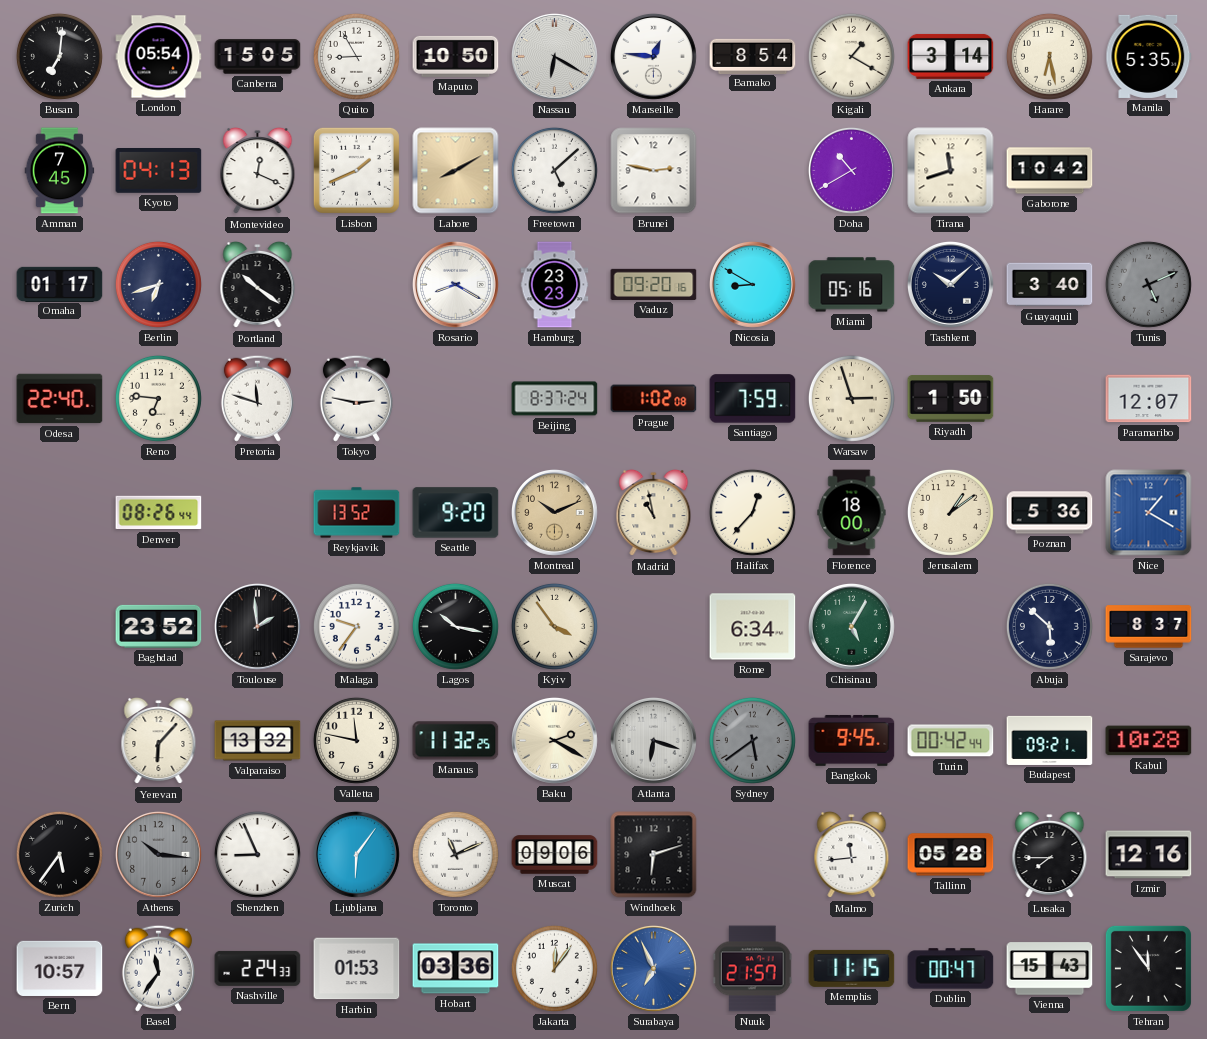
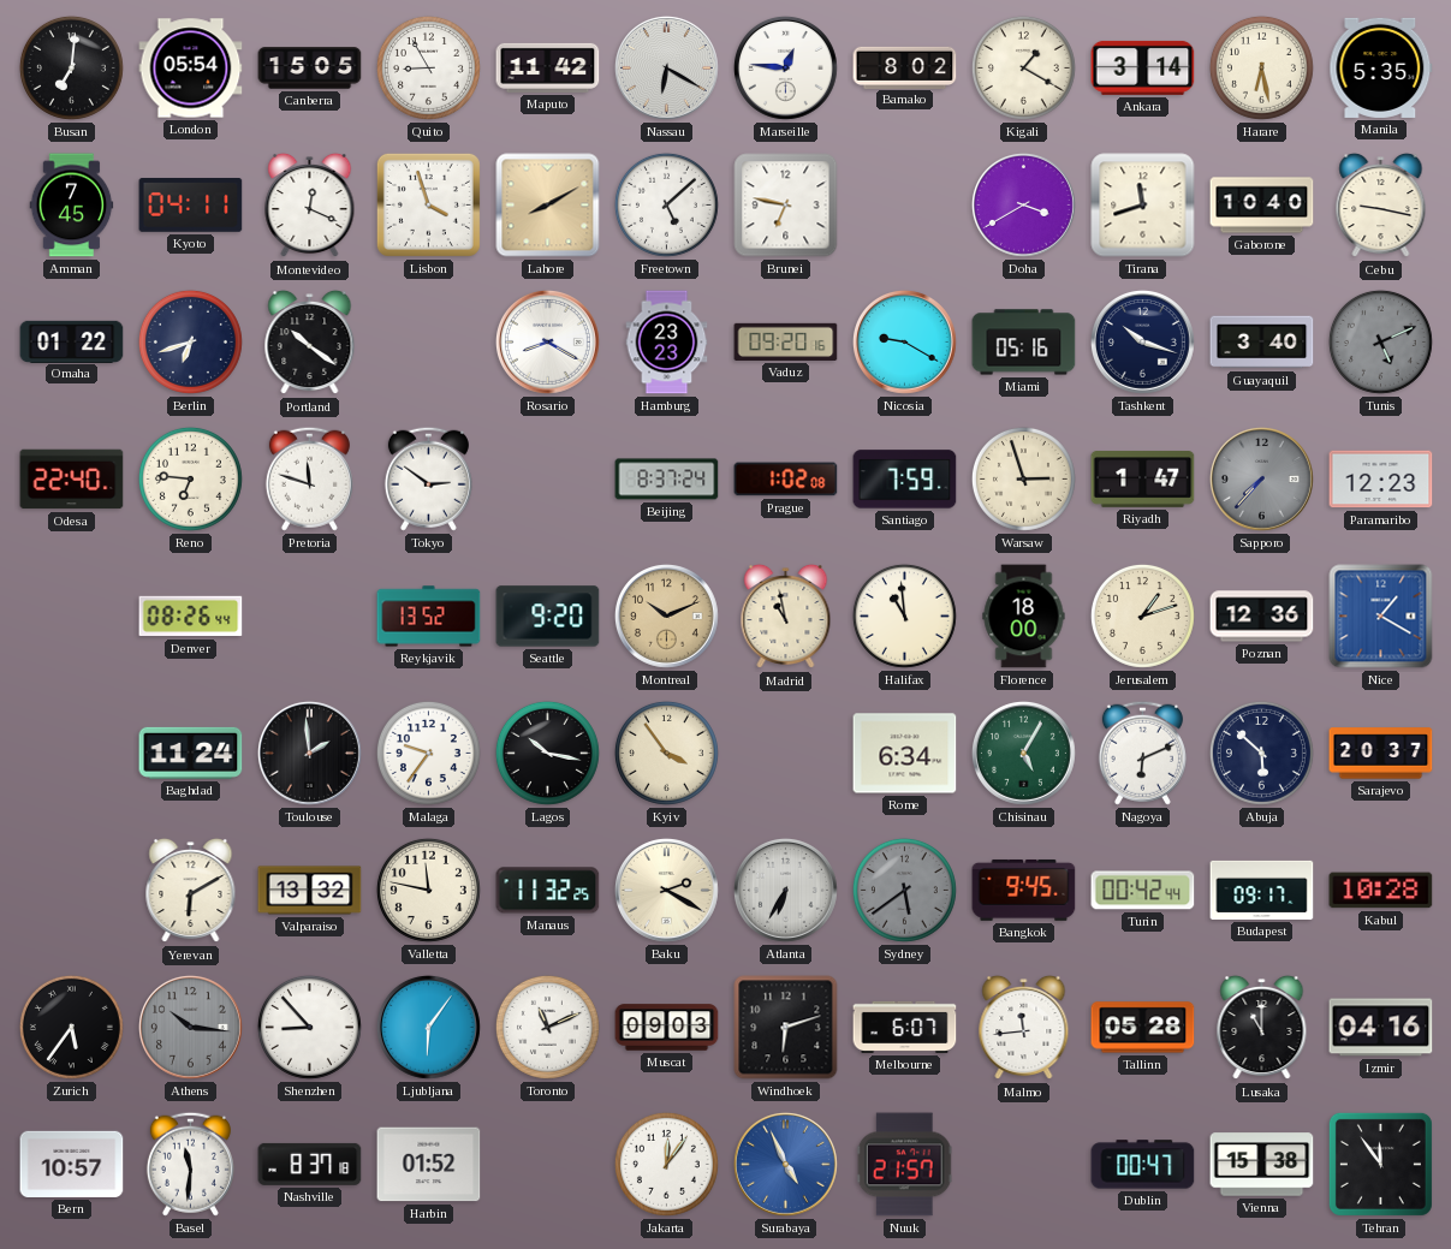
Maputo: 10:50 -> 11:42
Bamako: 8:54 -> 8:02
Kyoto: 04:13 -> 04:11
Lisbon: 1:41 -> 3:57
Brunei: 2:47 -> 6:47
Doha: 10:40 -> 3:40
Gaborone: 10:42 -> 10:40
Cebu: none -> 9:17
Omaha: 01:17 -> 01:22
Nicosia: 8:50 -> 9:20
Tashkent: 10:08 -> 10:18
Tokyo: 2:47 -> 2:51
Riyadh: 1:50 -> 1:47
Sapporo: none -> 7:37
Paramaribo: 12:07 -> 12:23
Halifax: 12:37 -> 10:59
Jerusalem: 1:09 -> 1:12
Poznan: 5:36 -> 12:36
Baghdad: 23:52 -> 11:24
Nagoya: none -> 6:11
Sarajevo: 8:37 -> 20:37
Yerevan: 6:07 -> 6:10
Atlanta: 6:18 -> 6:35
Budapest: 09:21 -> 09:17
Shenzhen: 8:56 -> 8:53
Muscat: 09:06 -> 09:03
Melbourne: none -> 6:07
Lusaka: 7:45 -> 11:00
Izmir: 12:16 -> 04:16
Basel: 11:36 -> 11:31
Nashville: 2:24 -> 8:37
Harbin: 01:53 -> 01:52
Hobart: 03:36 -> none
Surabaya: 6:56 -> 4:56
Memphis: 11:15 -> none
Vienna: 15:43 -> 15:38
